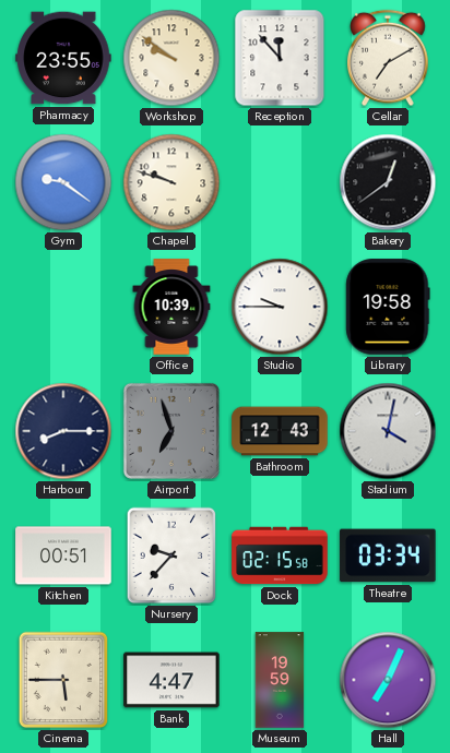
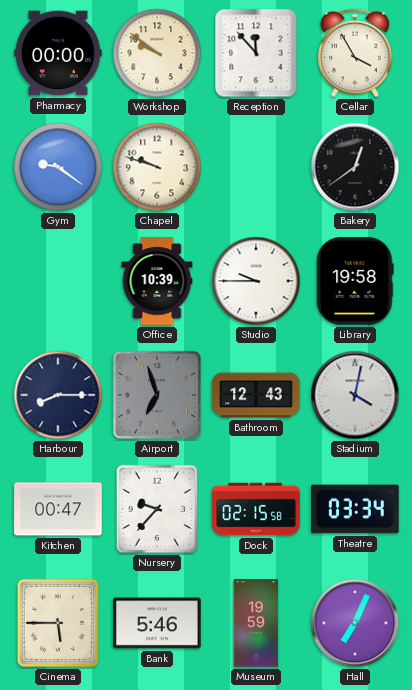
Pharmacy: 23:55 -> 00:00
Cellar: 7:10 -> 3:55
Kitchen: 00:51 -> 00:47
Bank: 4:47 -> 5:46
